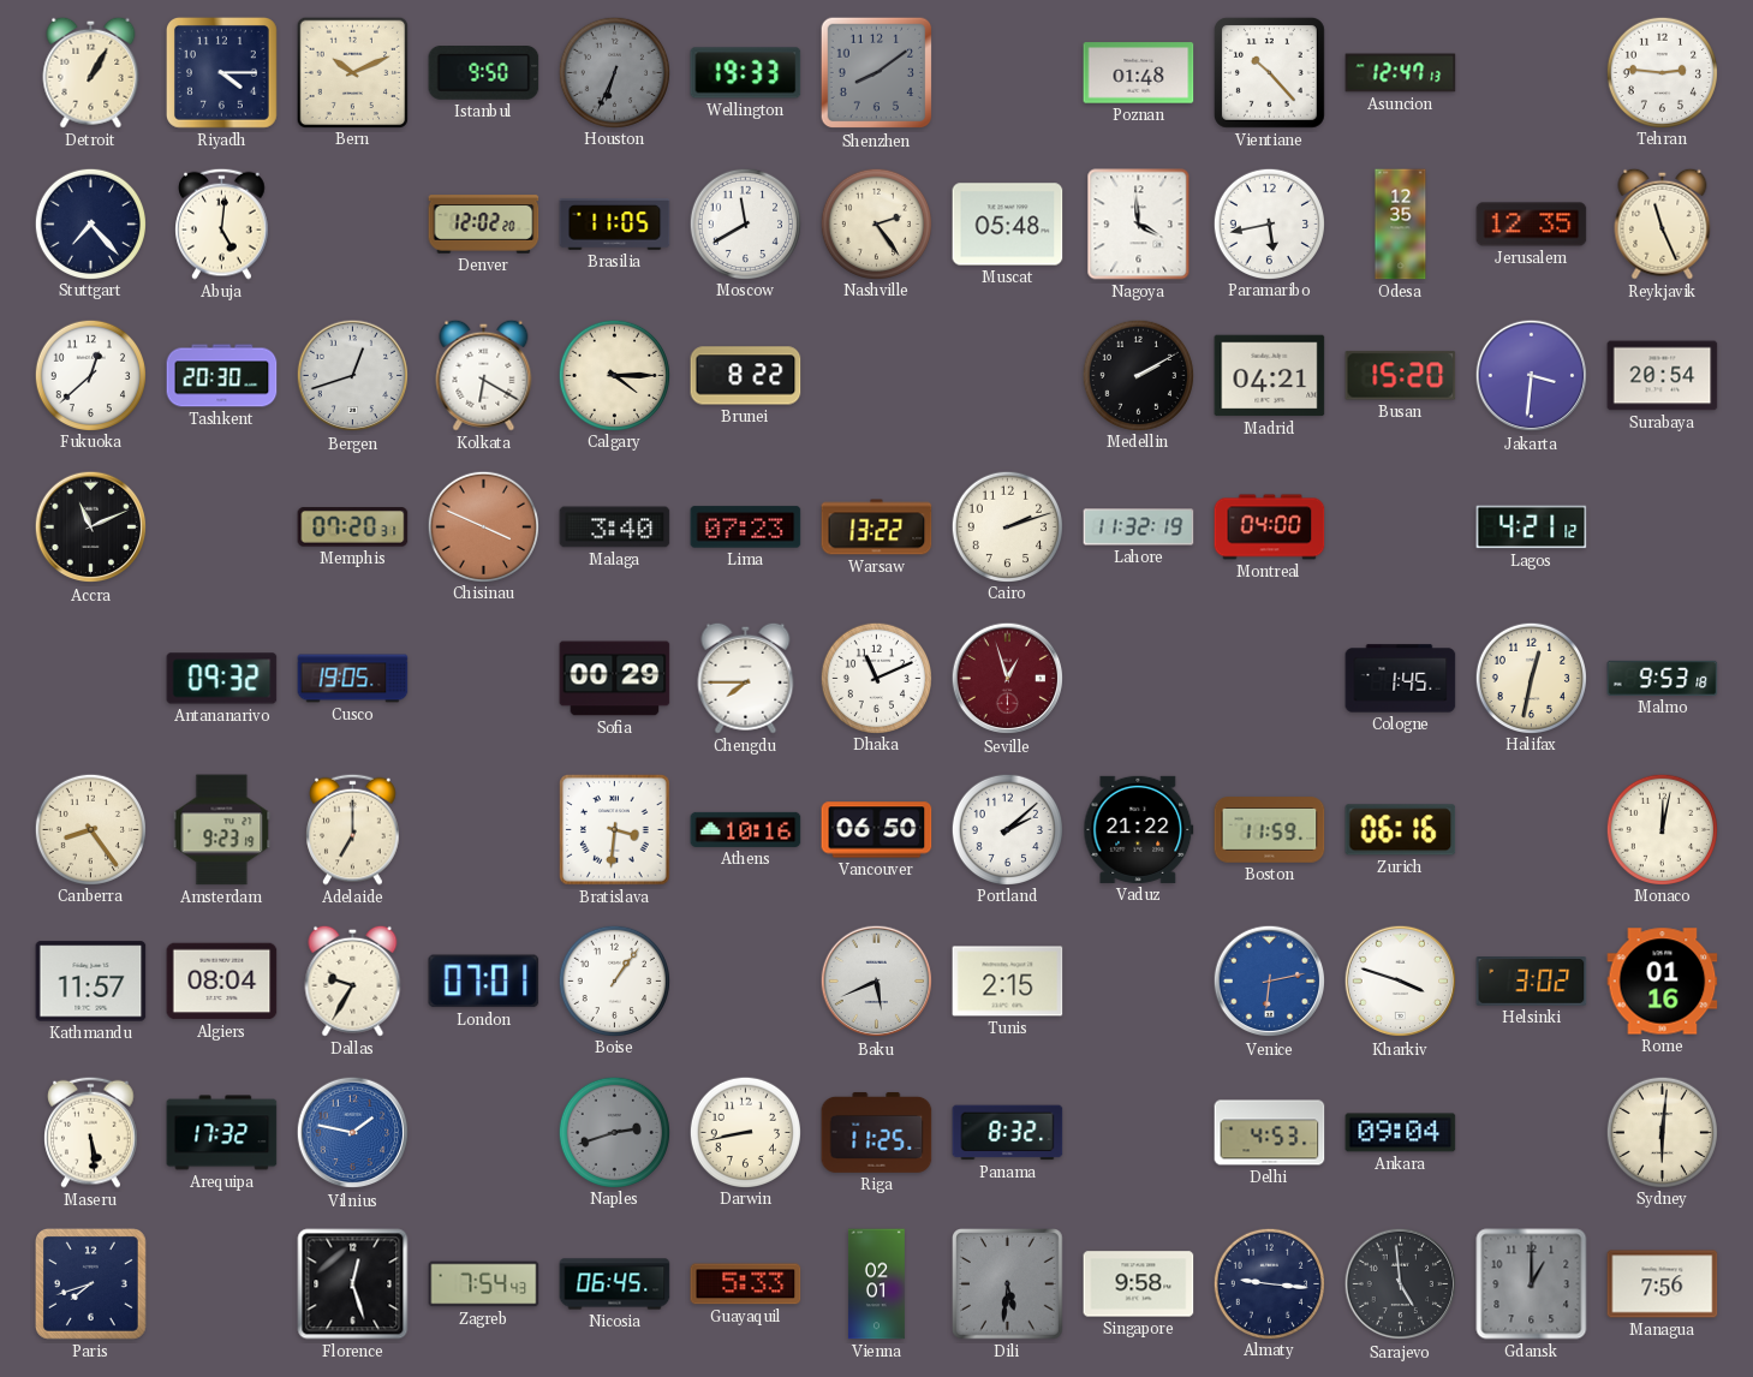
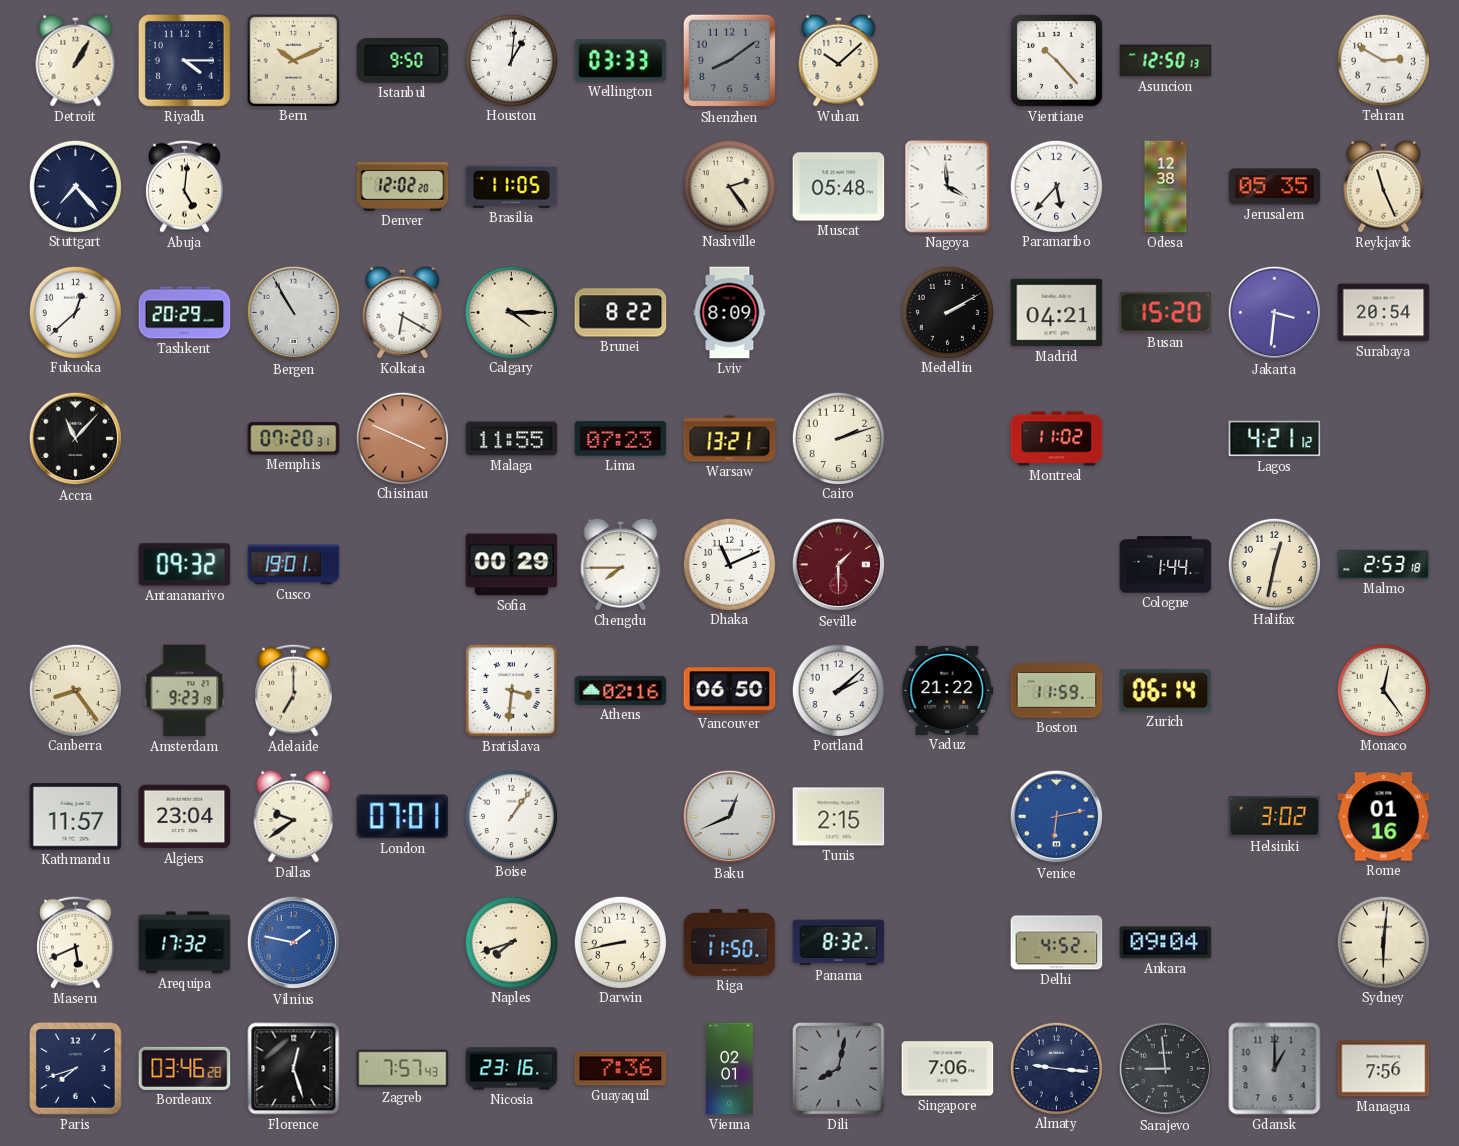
Houston: 6:34 -> 1:01
Houston dial: grey -> white
Wellington: 19:33 -> 03:33
Wuhan: none -> 10:08
Poznan: 01:48 -> none
Asuncion: 12:47 -> 12:50
Tehran: 2:46 -> 2:50
Moscow: 11:40 -> none
Paramaribo: 5:43 -> 5:37
Odesa: 12:35 -> 12:38
Jerusalem: 12:35 -> 05:35
Tashkent: 20:30 -> 20:29
Bergen: 12:42 -> 10:55
Lviv: none -> 8:09
Accra: 11:11 -> 11:07
Malaga: 3:40 -> 11:55
Warsaw: 13:22 -> 13:21
Lahore: 11:32 -> none
Montreal: 04:00 -> 11:02
Cusco: 19:05 -> 19:01
Seville: 12:57 -> 1:30
Cologne: 1:45 -> 1:44
Malmo: 9:53 -> 2:53
Athens: 10:16 -> 02:16
Zurich: 06:16 -> 06:14
Monaco: 12:02 -> 12:24
Algiers: 08:04 -> 23:04
Dallas: 9:35 -> 9:39
Baku: 5:41 -> 12:41
Kharkiv: 3:48 -> none
Maseru: 5:29 -> 5:41
Naples: 2:42 -> 7:42
Naples dial: grey -> cream
Riga: 11:25 -> 11:50
Delhi: 4:53 -> 4:52
Bordeaux: none -> 03:46
Zagreb: 7:54 -> 7:57
Nicosia: 06:45 -> 23:16
Guayaquil: 5:33 -> 7:36
Dili: 5:31 -> 8:02
Singapore: 9:58 -> 7:06
Sarajevo: 4:59 -> 8:59
